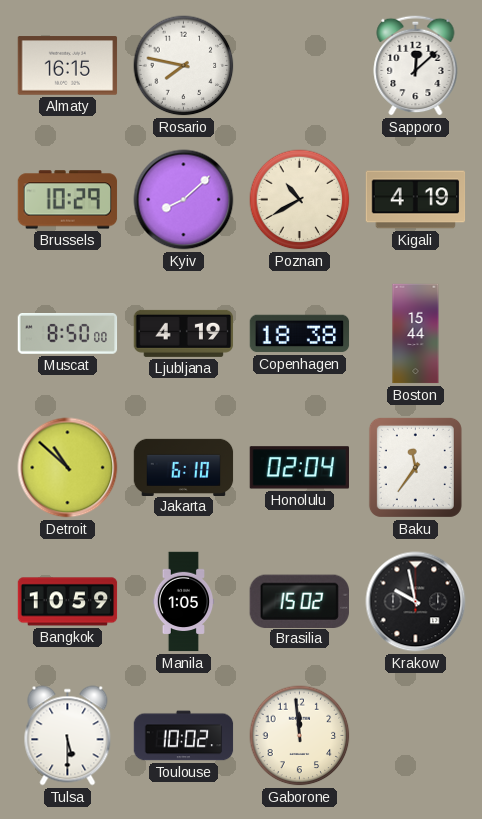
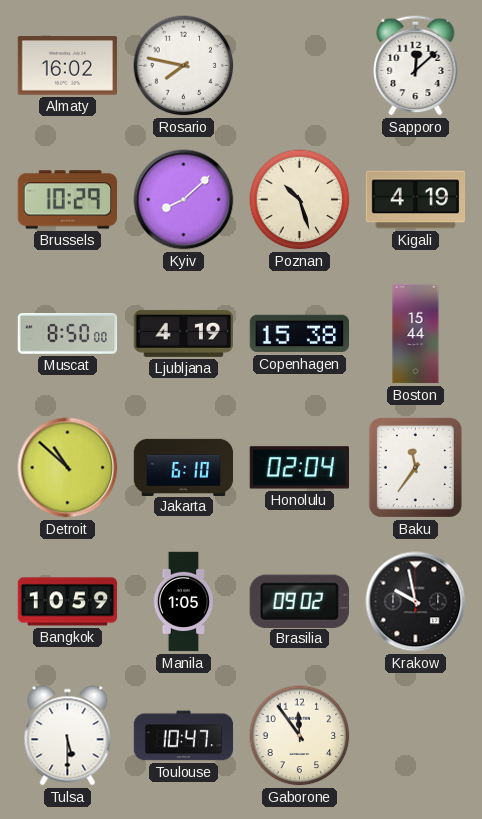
Almaty: 16:15 -> 16:02
Poznan: 10:40 -> 10:27
Copenhagen: 18:38 -> 15:38
Brasilia: 15:02 -> 09:02
Toulouse: 10:02 -> 10:47
Gaborone: 11:59 -> 11:54
